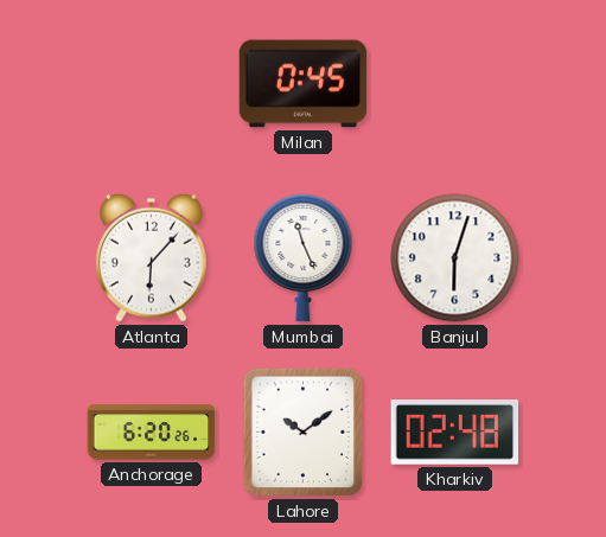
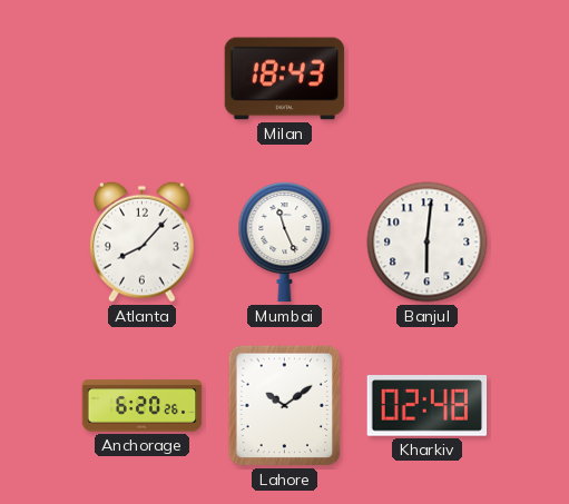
Milan: 0:45 -> 18:43
Atlanta: 6:07 -> 8:07
Banjul: 6:03 -> 6:01
